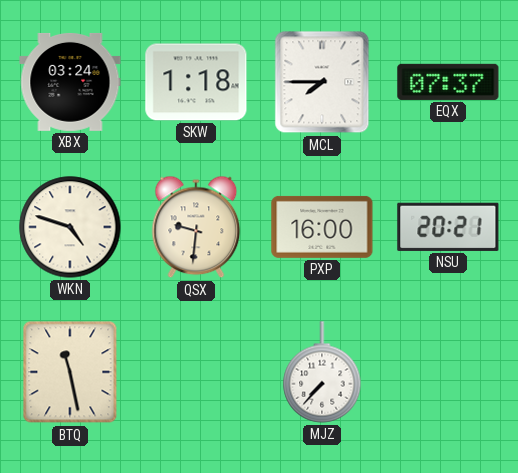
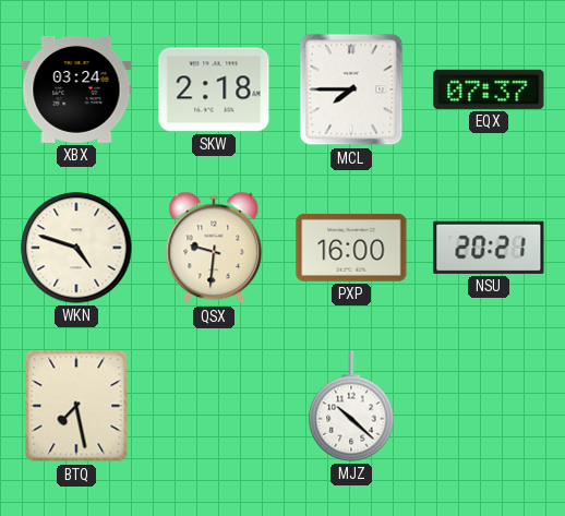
SKW: 1:18 -> 2:18
BTQ: 11:28 -> 7:28
MJZ: 7:37 -> 10:22
